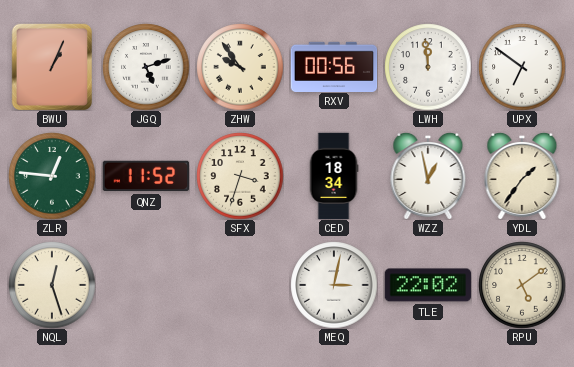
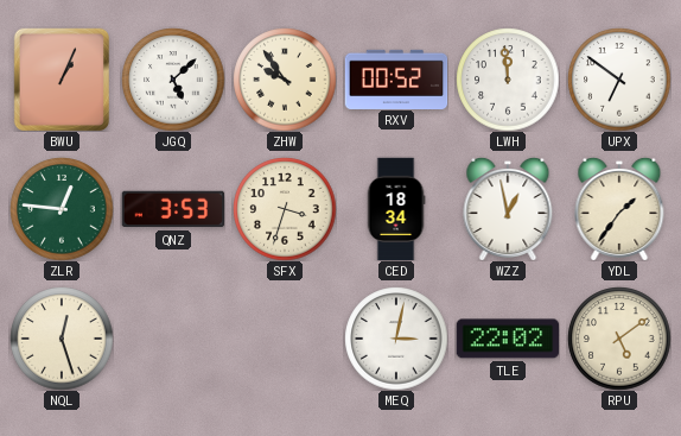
JGQ: 5:12 -> 5:08
RXV: 00:56 -> 00:52
QNZ: 11:52 -> 3:53
